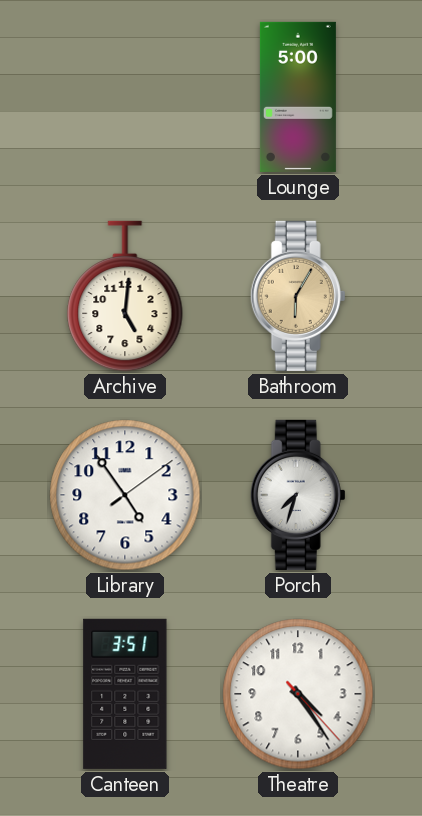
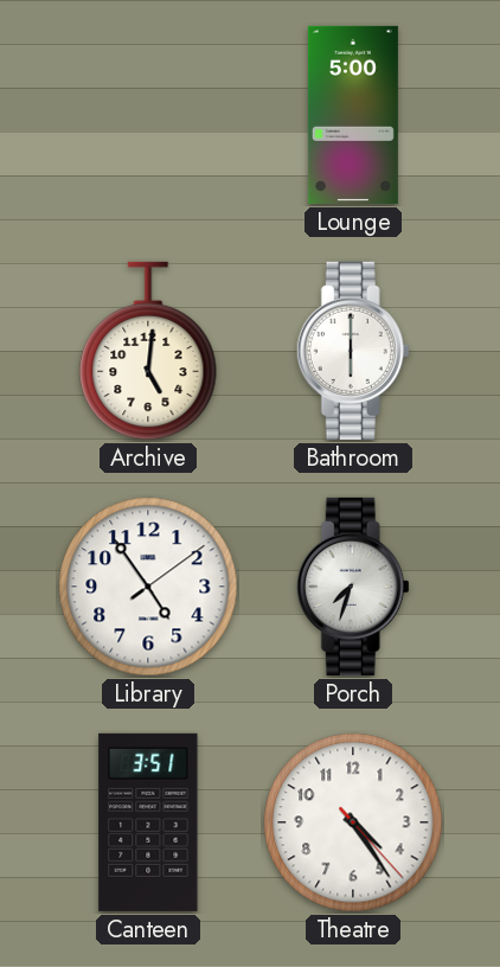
Bathroom: 6:05 -> 6:00
Bathroom dial: champagne -> white
